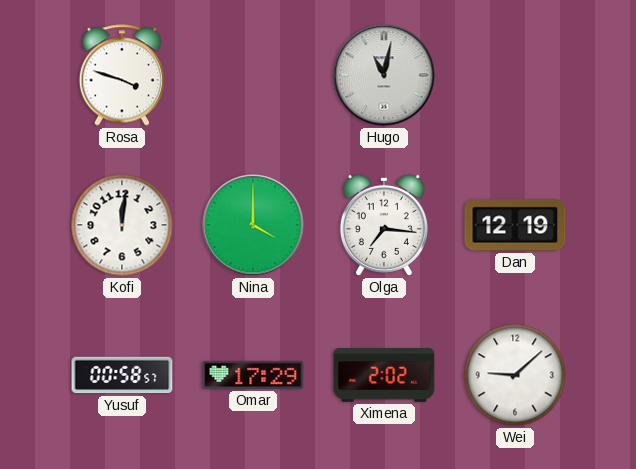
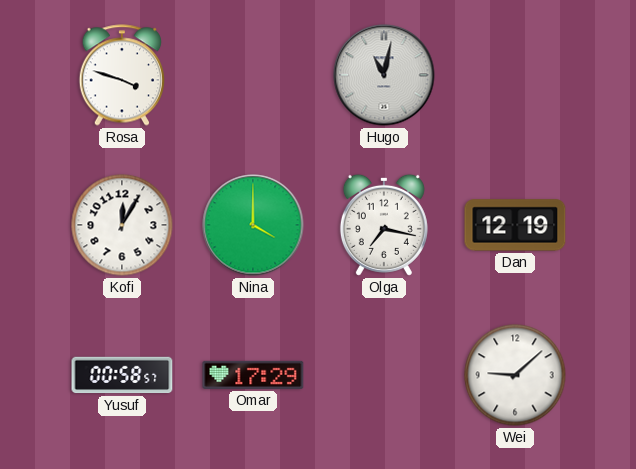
Kofi: 12:01 -> 12:05
Olga: 7:16 -> 7:17
Ximena: 2:02 -> none
